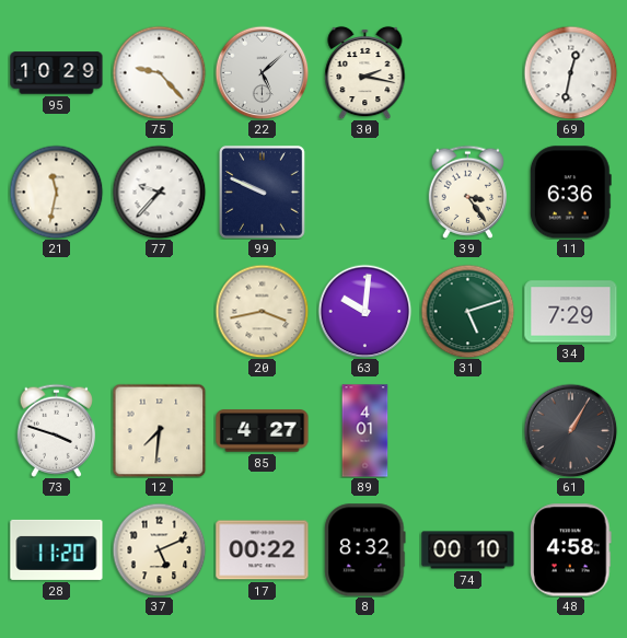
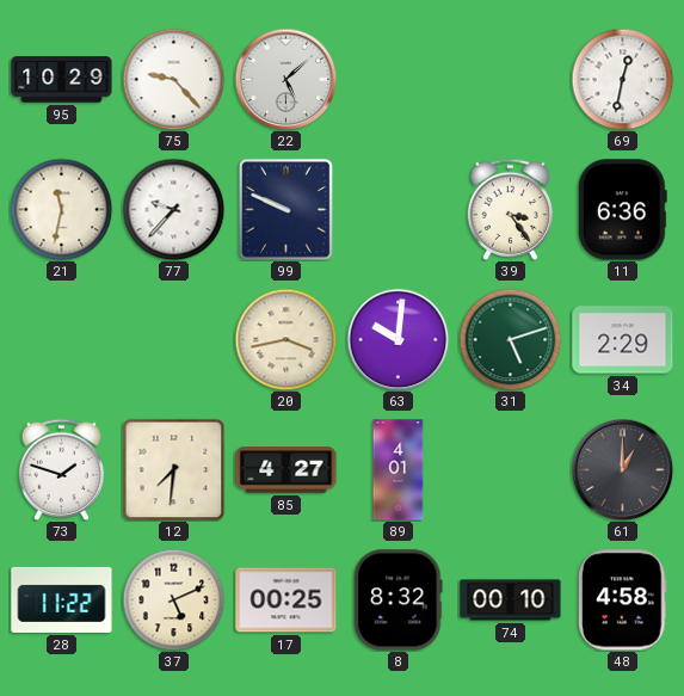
30: 2:17 -> none
34: 7:29 -> 2:29
73: 3:48 -> 1:48
61: 1:05 -> 1:00
28: 11:20 -> 11:22
17: 00:22 -> 00:25
